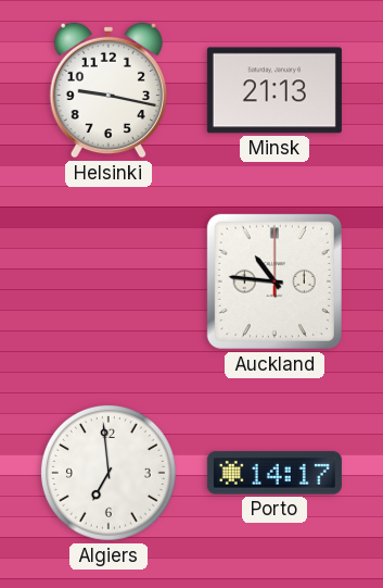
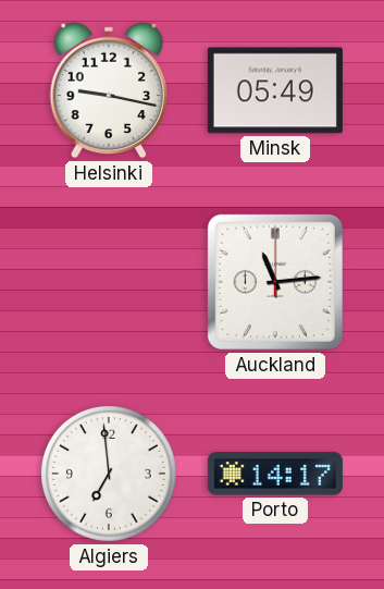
Minsk: 21:13 -> 05:49
Auckland: 10:46 -> 11:14
